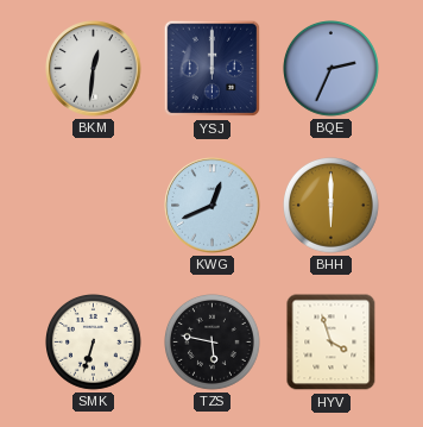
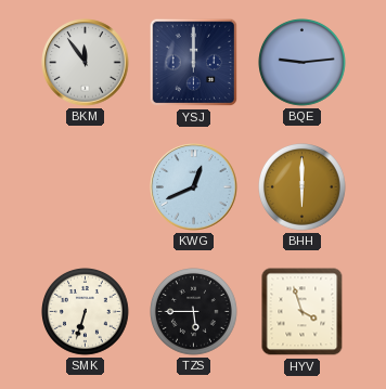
BKM: 12:31 -> 11:54
BQE: 2:34 -> 9:14
TZS: 5:47 -> 5:45
